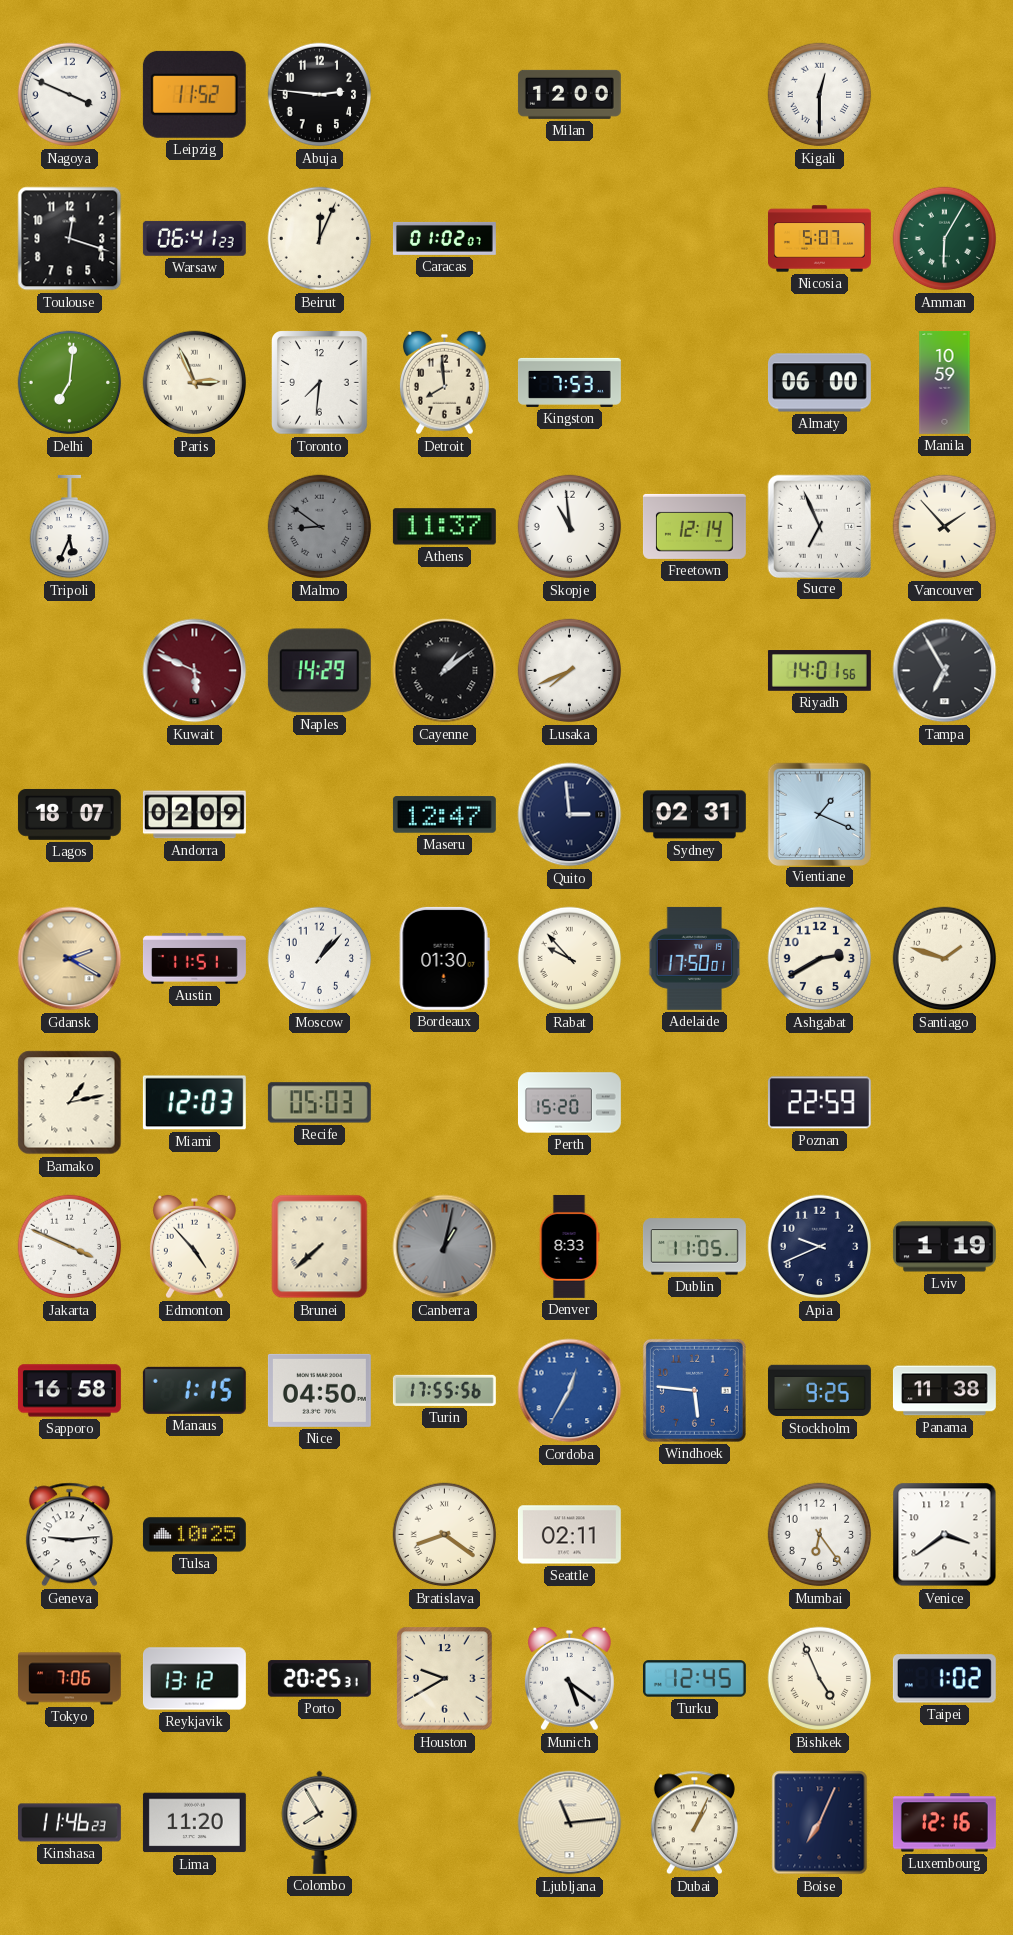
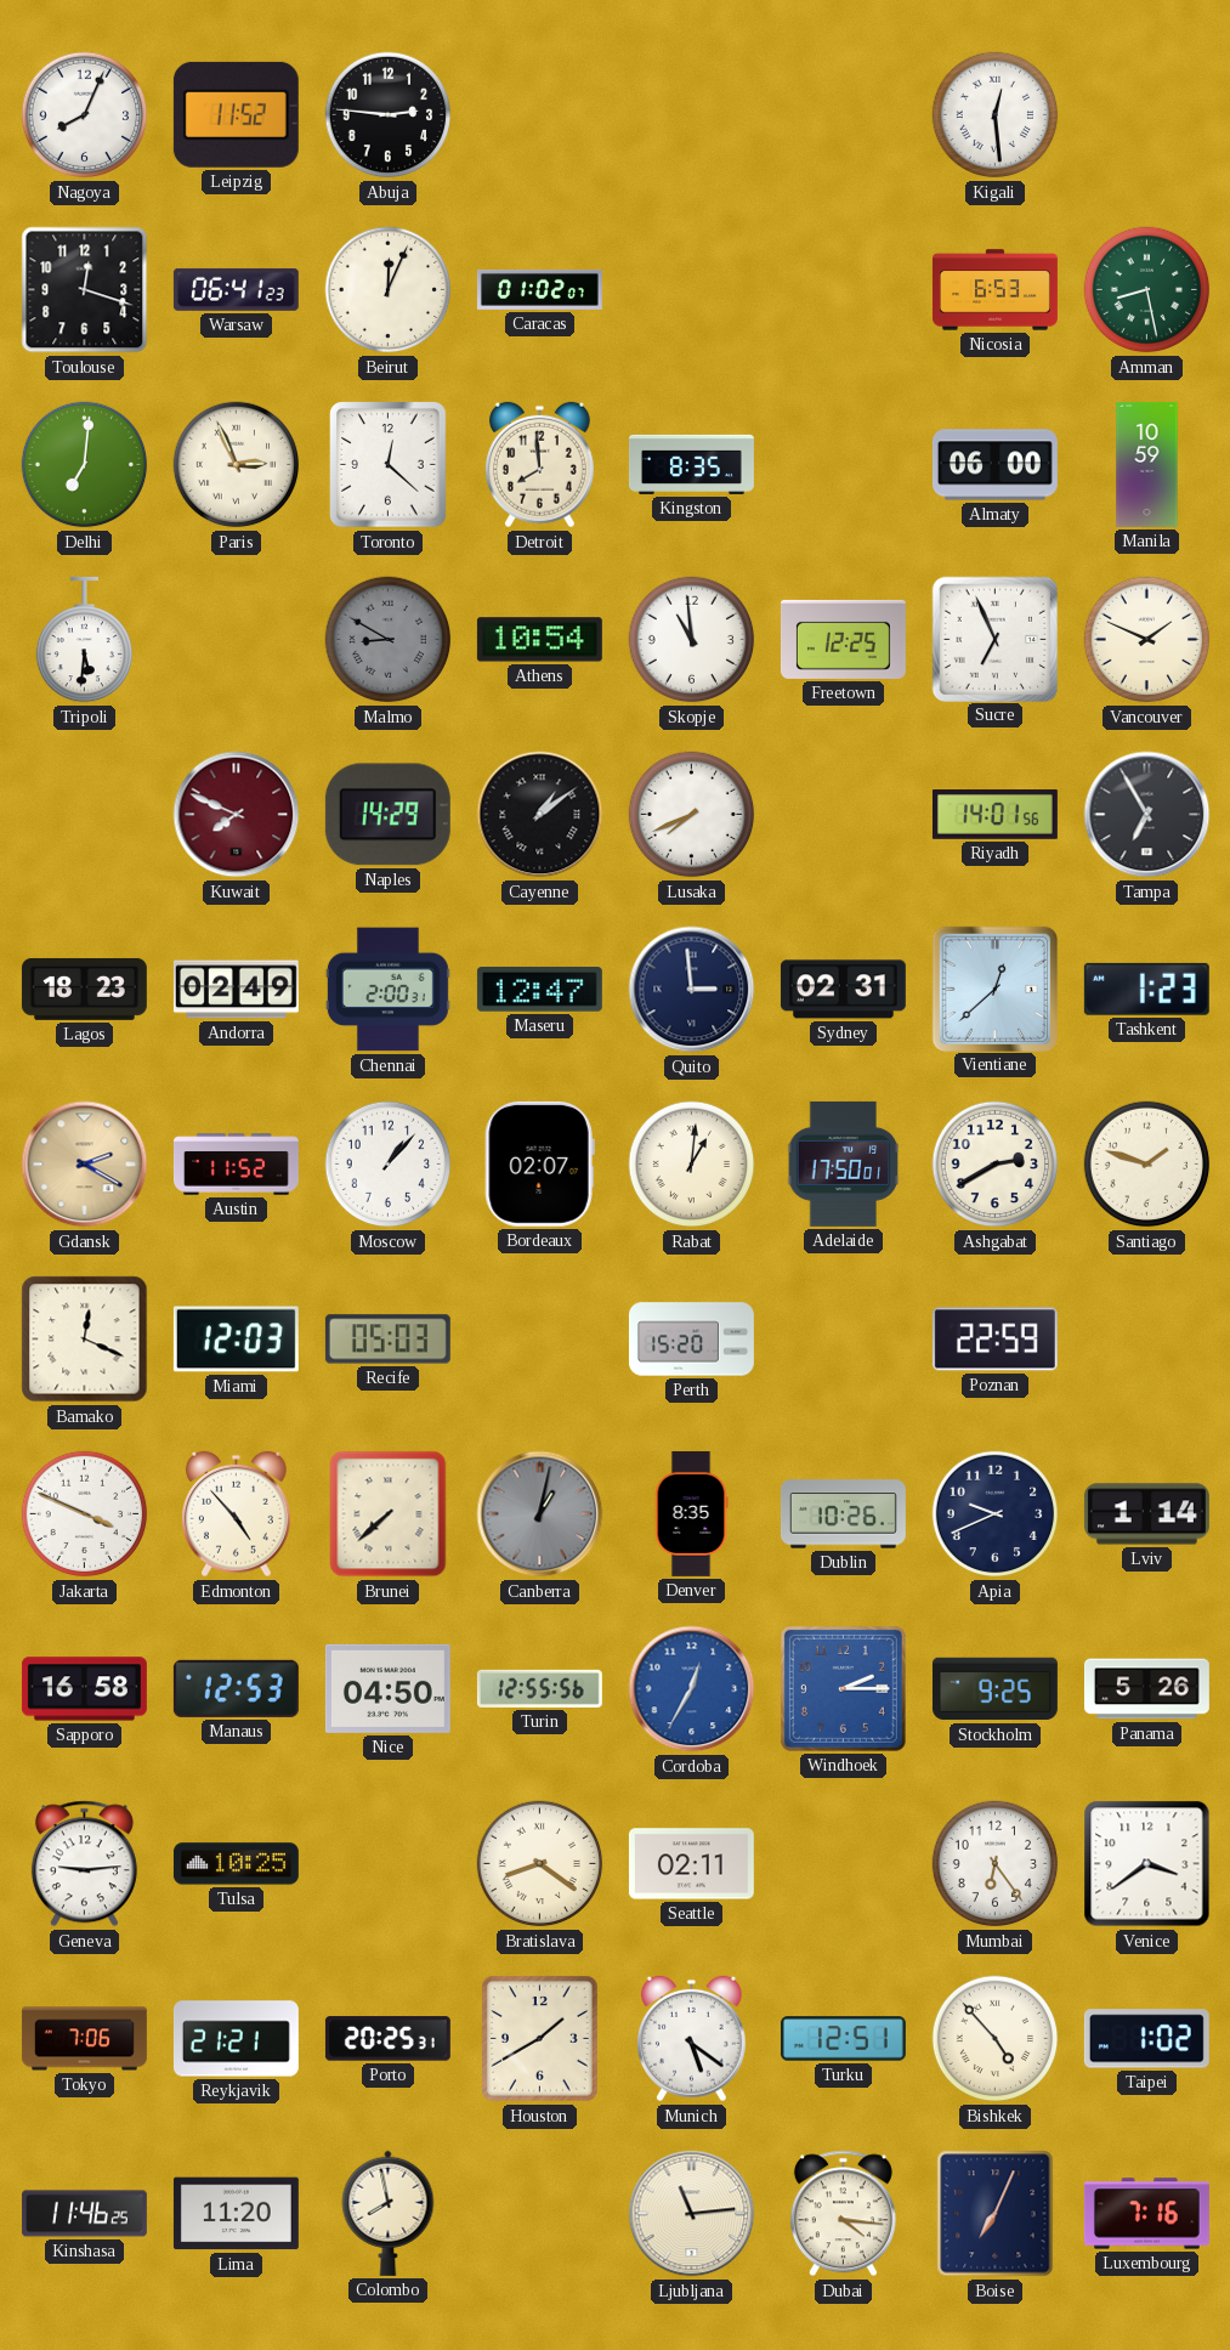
Nagoya: 3:49 -> 8:04
Milan: 12:00 -> none
Kigali: 12:30 -> 12:29
Nicosia: 5:07 -> 6:53
Amman: 6:05 -> 8:28
Toronto: 7:31 -> 12:22
Kingston: 7:53 -> 8:35
Tripoli: 5:34 -> 5:31
Malmo: 8:51 -> 8:50
Athens: 11:37 -> 10:54
Freetown: 12:14 -> 12:25
Vancouver: 1:53 -> 1:49
Kuwait: 5:49 -> 7:49
Lagos: 18:07 -> 18:23
Andorra: 02:09 -> 02:49
Chennai: none -> 2:00
Vientiane: 1:19 -> 12:38
Tashkent: none -> 1:23
Austin: 11:51 -> 11:52
Bordeaux: 01:30 -> 02:07
Rabat: 9:53 -> 1:01
Bamako: 1:13 -> 12:19
Denver: 8:33 -> 8:35
Dublin: 11:05 -> 10:26
Lviv: 1:19 -> 1:14
Manaus: 1:15 -> 12:53
Turin: 17:55 -> 12:55
Windhoek: 5:46 -> 2:15
Panama: 11:38 -> 5:26
Reykjavik: 13:12 -> 21:21
Houston: 9:40 -> 1:40
Turku: 12:45 -> 12:51
Bishkek: 4:56 -> 4:53
Kinshasa: 11:46:23 -> 11:46:25
Colombo: 7:55 -> 7:58
Dubai: 1:04 -> 4:16
Luxembourg: 12:16 -> 7:16
